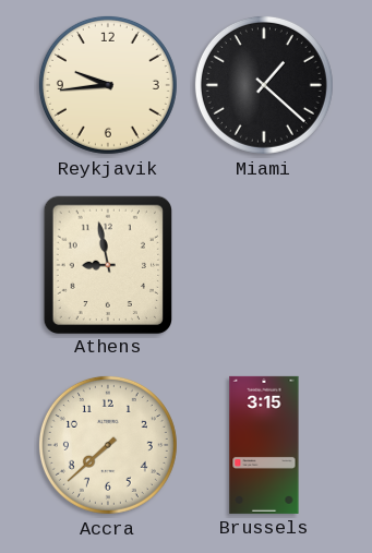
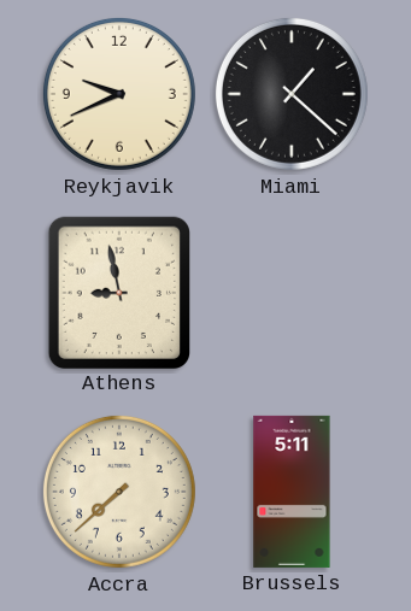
Reykjavik: 9:44 -> 9:41
Brussels: 3:15 -> 5:11
